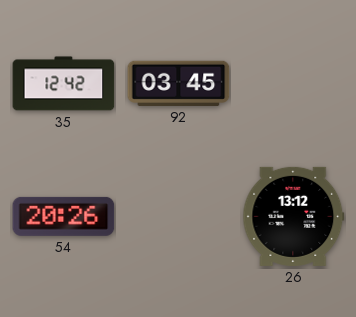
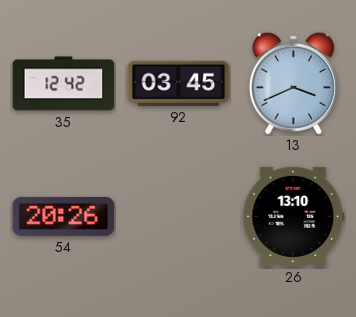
13: none -> 3:41
26: 13:12 -> 13:10
